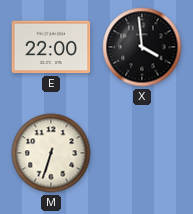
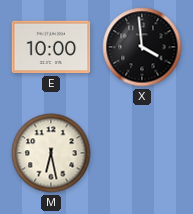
E: 22:00 -> 10:00
M: 6:33 -> 6:28
